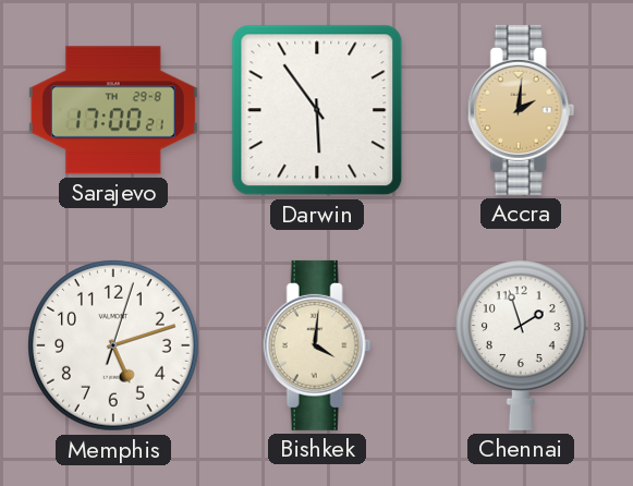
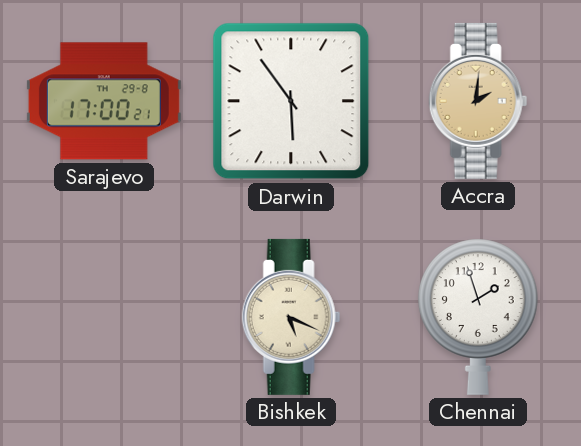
Memphis: 5:12 -> none
Bishkek: 4:01 -> 5:19
